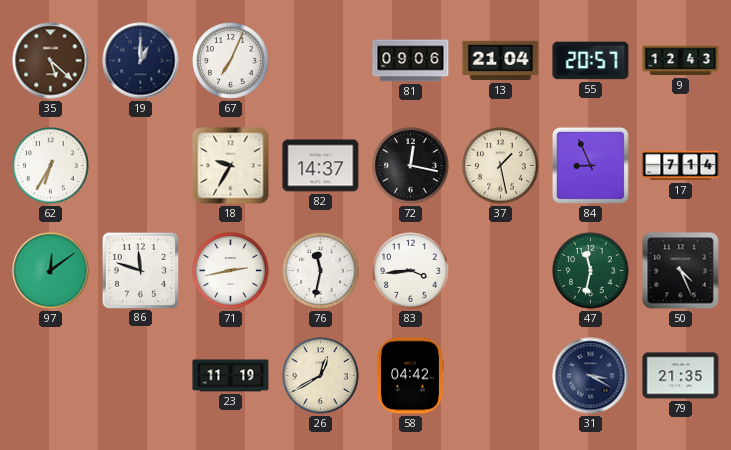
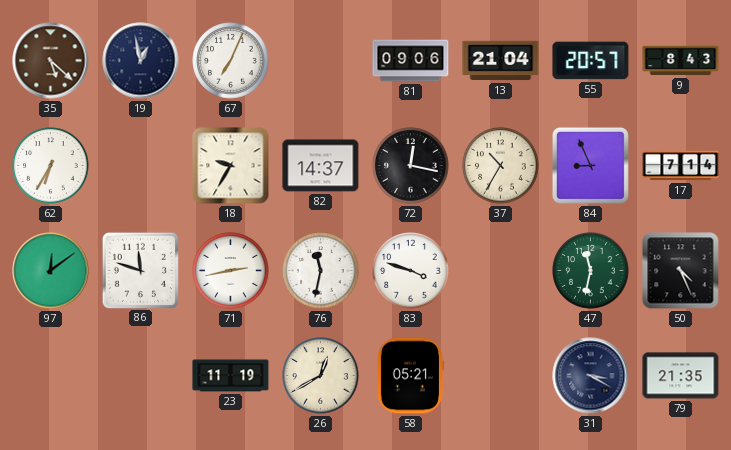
19: 1:00 -> 12:58
9: 12:43 -> 8:43
37: 1:28 -> 10:35
83: 3:44 -> 3:48
58: 04:42 -> 05:21
